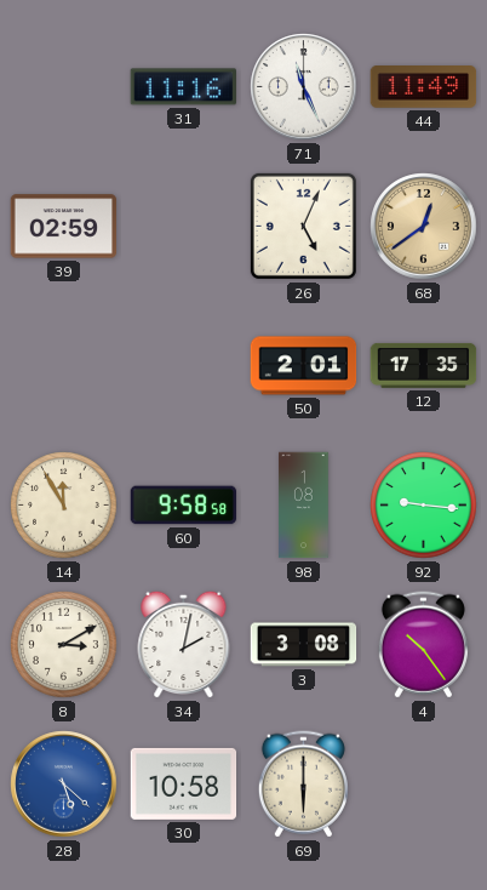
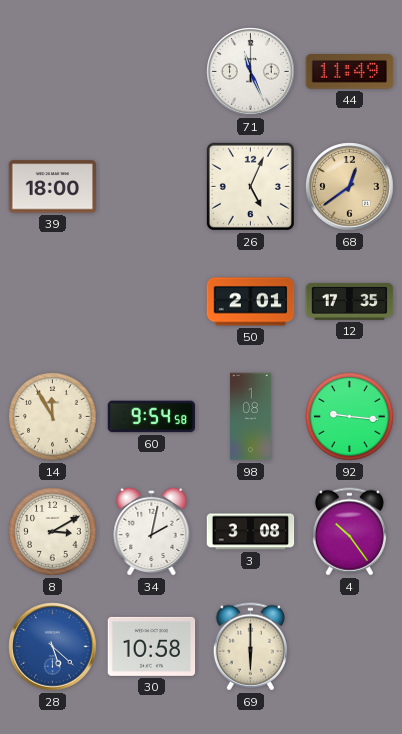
31: 11:16 -> none
39: 02:59 -> 18:00
60: 9:58 -> 9:54
